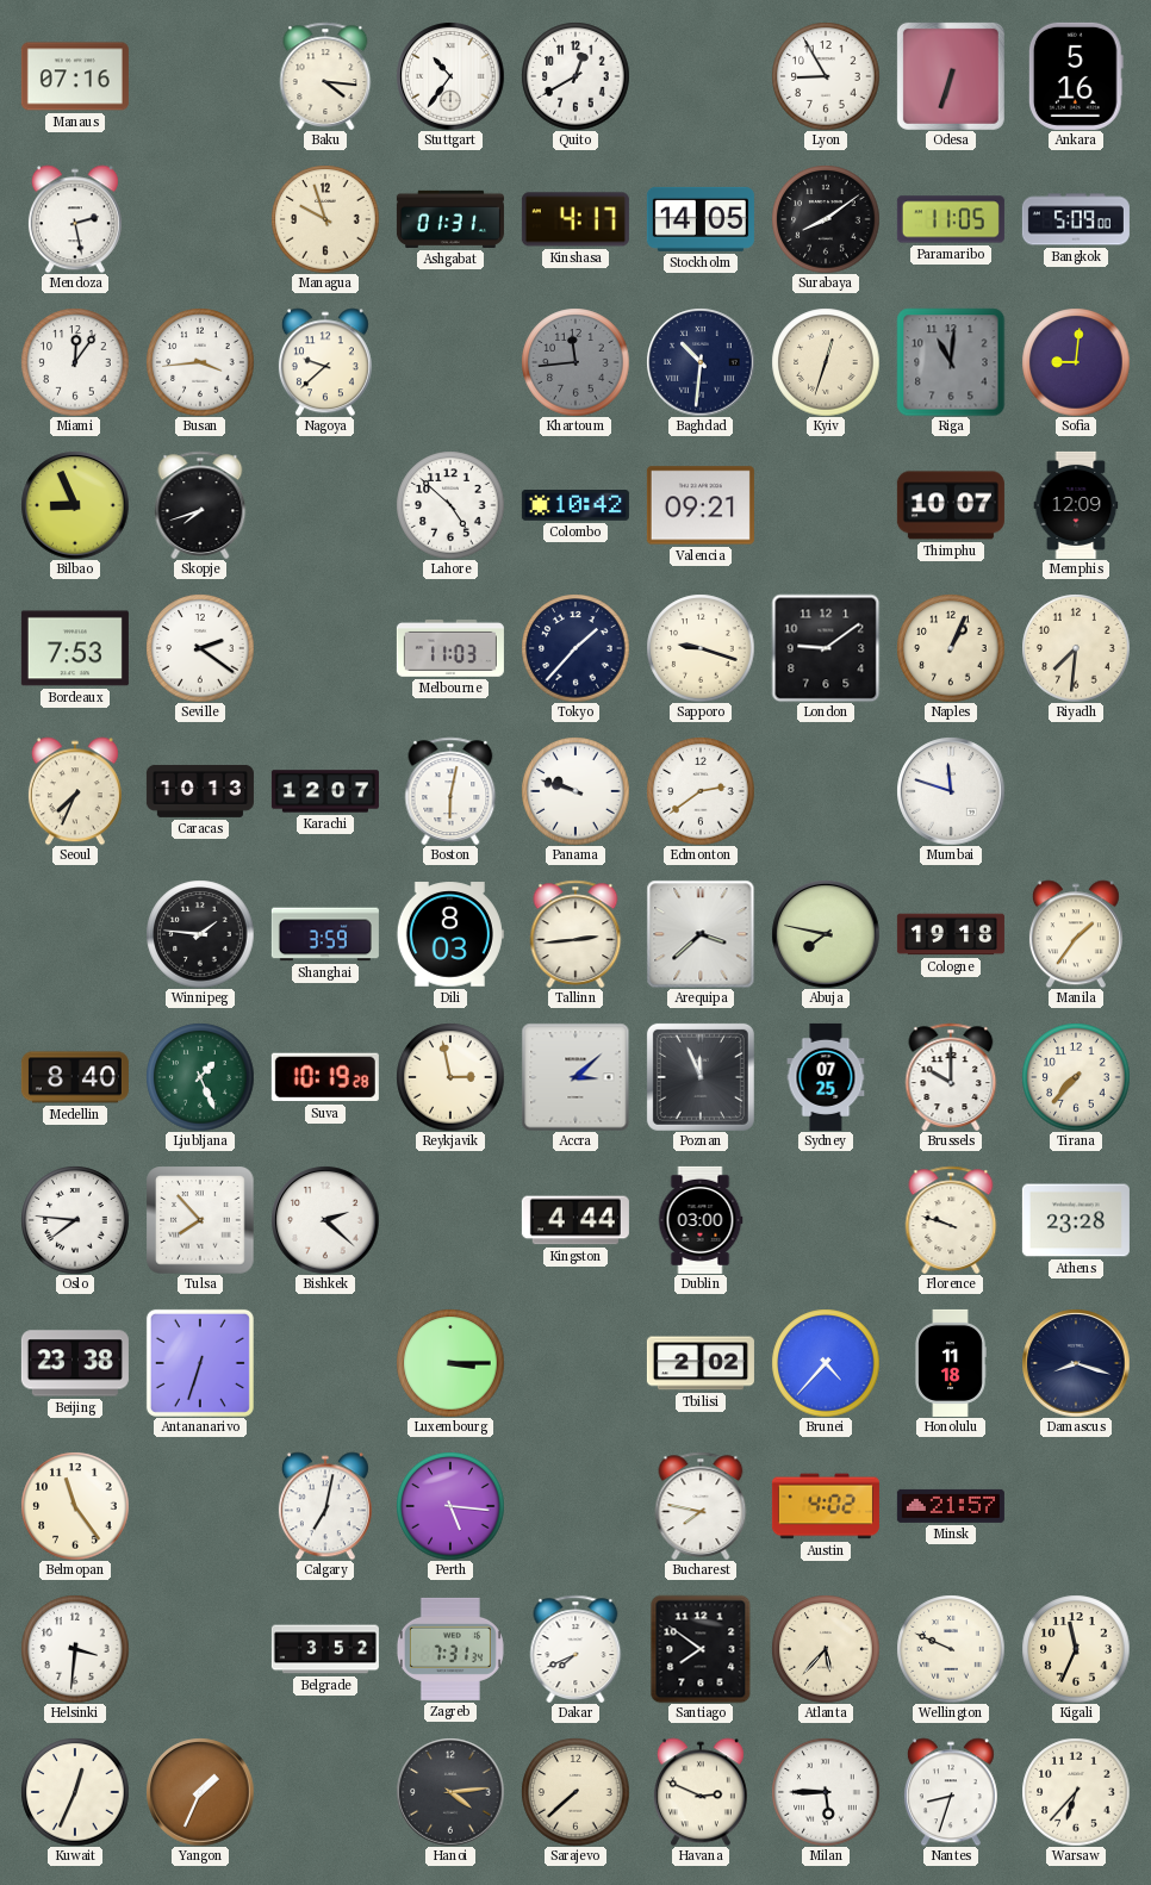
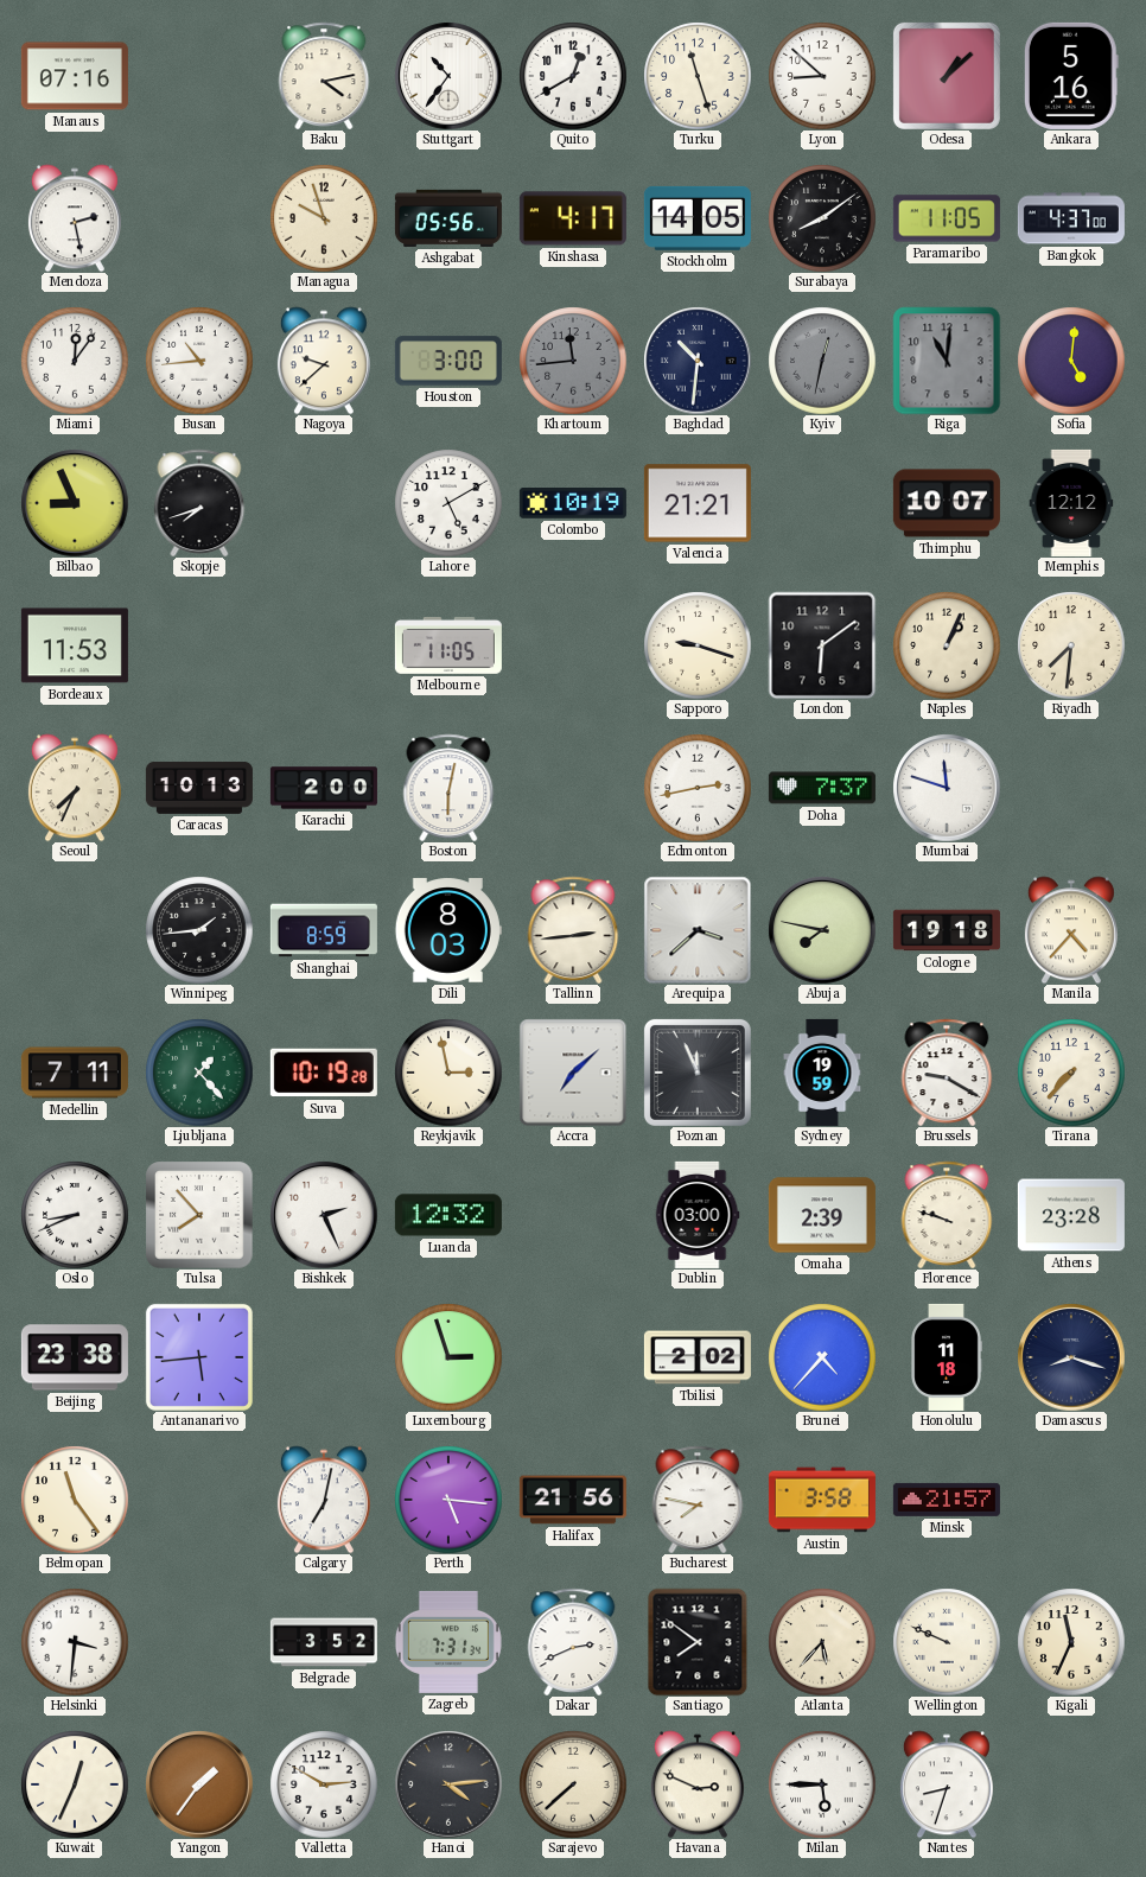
Baku: 4:16 -> 4:13
Turku: none -> 11:27
Lyon: 8:55 -> 8:52
Odesa: 6:33 -> 1:08
Ashgabat: 01:31 -> 05:56
Bangkok: 5:09 -> 4:37
Busan: 3:44 -> 10:44
Houston: none -> 3:00
Kyiv: 12:33 -> 12:32
Kyiv dial: cream -> grey
Sofia: 9:01 -> 5:01
Lahore: 4:52 -> 5:10
Colombo: 10:42 -> 10:19
Valencia: 09:21 -> 21:21
Memphis: 12:09 -> 12:12
Bordeaux: 7:53 -> 11:53
Seville: 2:21 -> none
Melbourne: 11:03 -> 11:05
Tokyo: 1:37 -> none
London: 9:09 -> 6:09
Karachi: 12:07 -> 2:00
Panama: 9:48 -> none
Edmonton: 2:39 -> 2:43
Doha: none -> 7:37
Winnipeg: 1:46 -> 1:44
Shanghai: 3:59 -> 8:59
Manila: 1:36 -> 4:37
Medellin: 8:40 -> 7:11
Ljubljana: 1:26 -> 1:23
Accra: 3:08 -> 7:08
Sydney: 07:25 -> 19:59
Brussels: 10:00 -> 9:20
Oslo: 7:46 -> 8:41
Bishkek: 2:22 -> 2:26
Luanda: none -> 12:32
Kingston: 4:44 -> none
Omaha: none -> 2:39
Antananarivo: 6:33 -> 5:44
Luxembourg: 3:15 -> 2:57
Halifax: none -> 21:56
Austin: 4:02 -> 3:58
Dakar: 7:41 -> 2:41
Yangon: 1:34 -> 1:36
Valletta: none -> 2:50
Warsaw: 6:37 -> none
